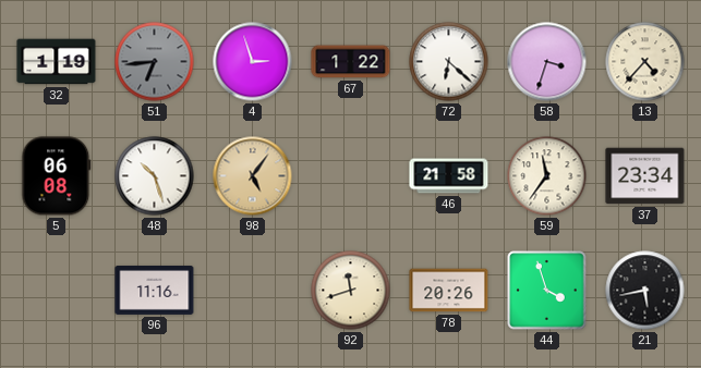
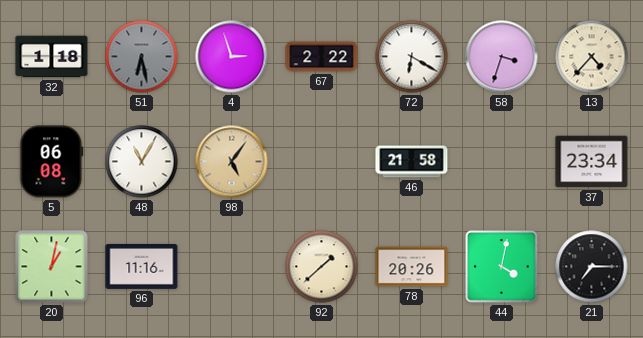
32: 1:19 -> 1:18
51: 6:44 -> 6:28
67: 1:22 -> 2:22
72: 6:22 -> 6:20
48: 10:27 -> 11:05
59: 11:36 -> none
20: none -> 1:02
92: 11:42 -> 1:38
44: 3:57 -> 4:02
21: 5:43 -> 7:15
